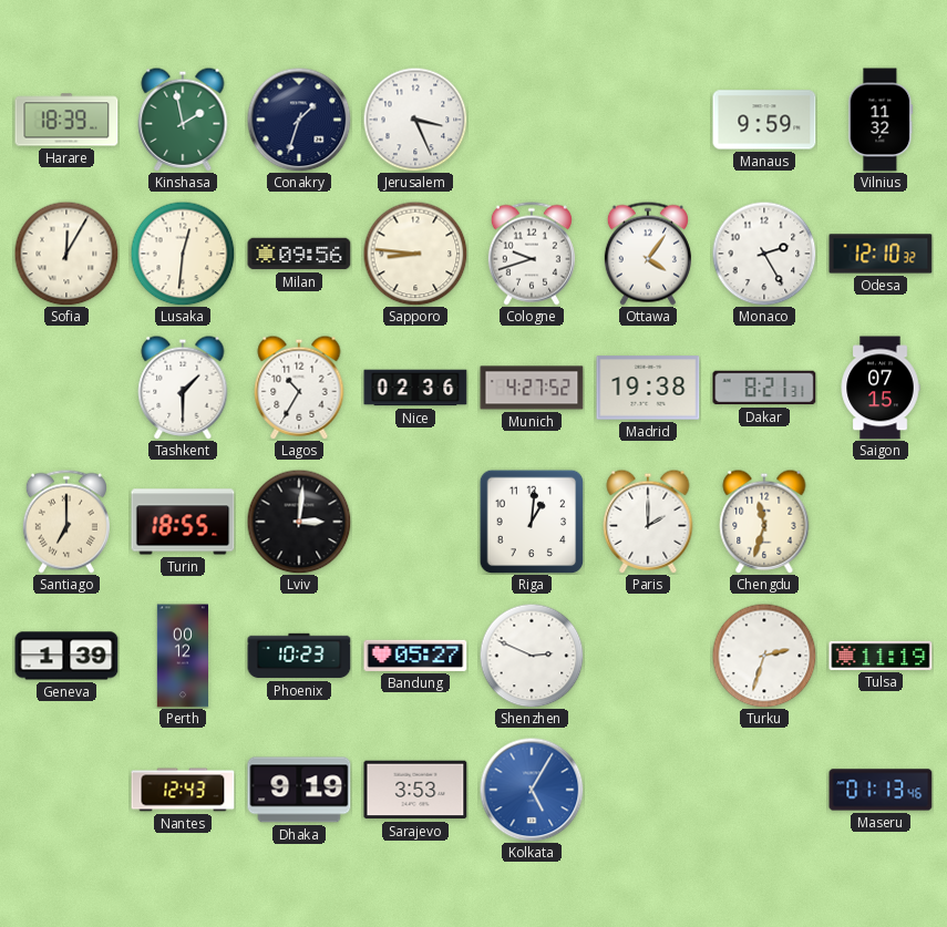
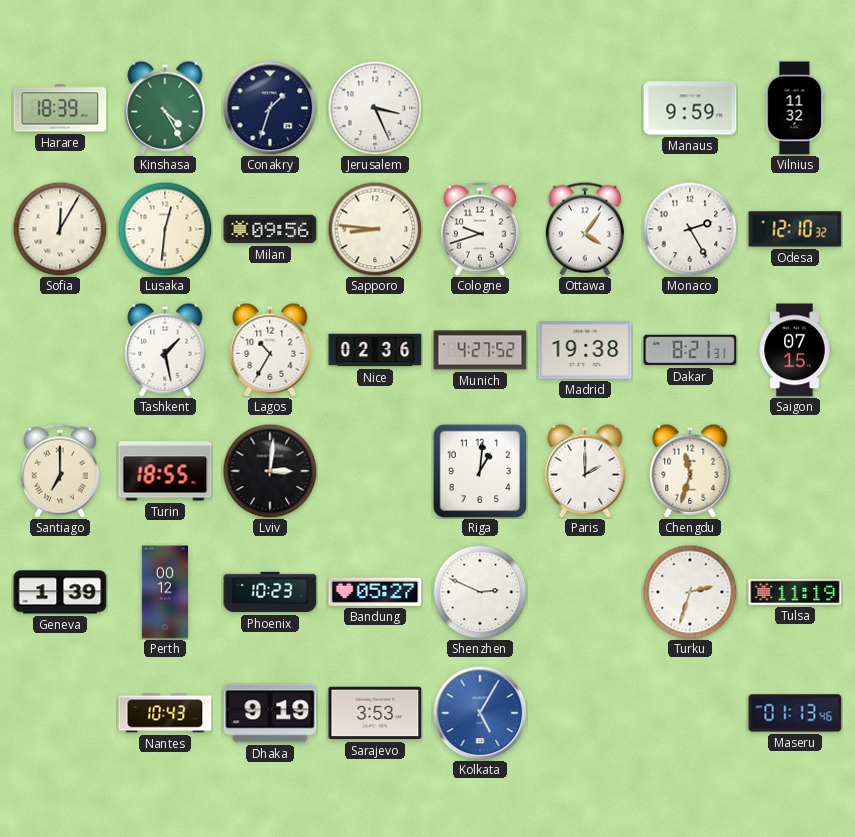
Kinshasa: 1:58 -> 4:25
Tashkent: 1:30 -> 1:28
Nantes: 12:43 -> 10:43
